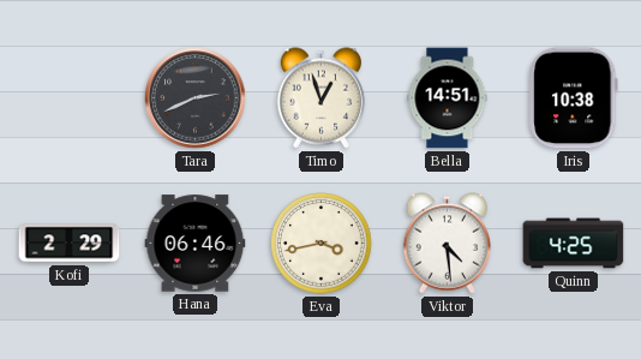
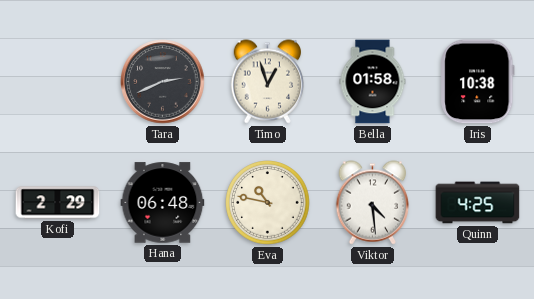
Bella: 14:51 -> 01:58
Hana: 06:46 -> 06:48
Eva: 3:43 -> 10:47
